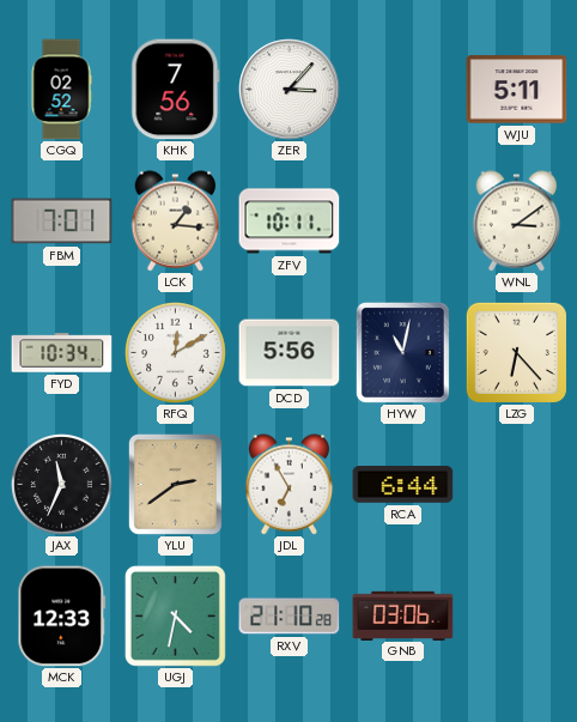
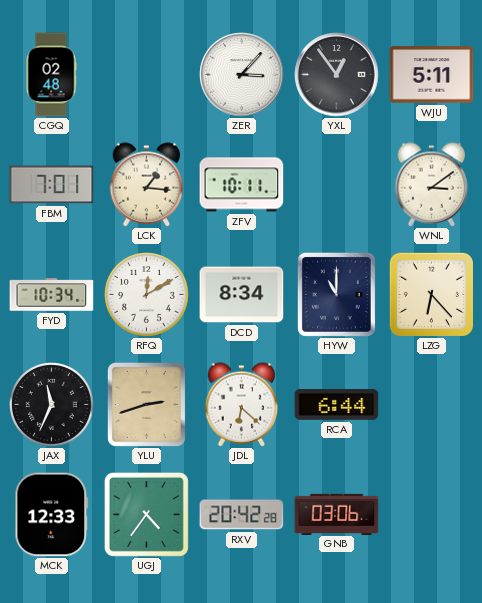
CGQ: 02:52 -> 02:48
KHK: 7:56 -> none
YXL: none -> 12:54
DCD: 5:56 -> 8:34
HYW: 11:02 -> 11:00
YLU: 2:39 -> 2:42
JDL: 6:55 -> 6:22
UGJ: 4:32 -> 4:36
RXV: 21:10 -> 20:42
